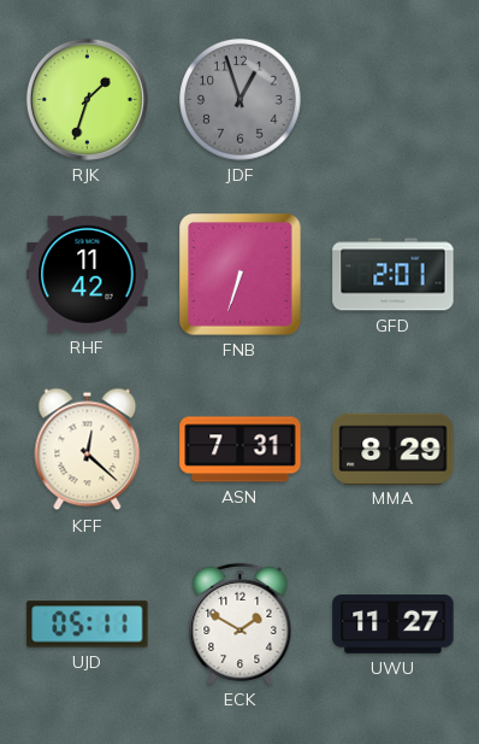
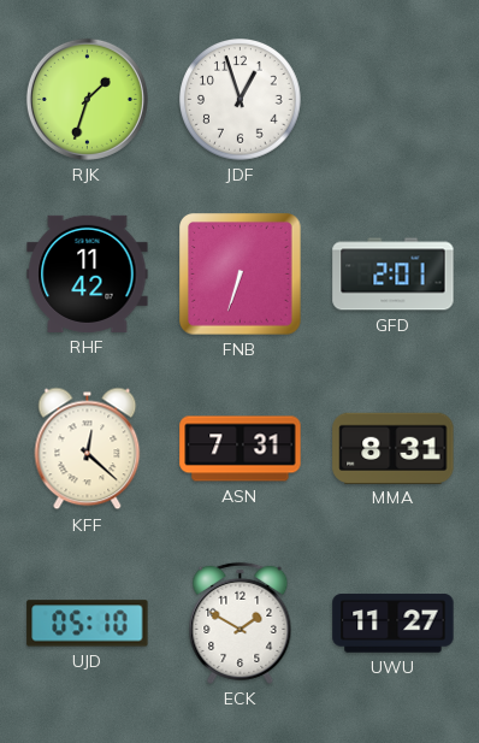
JDF dial: grey -> white
MMA: 8:29 -> 8:31
UJD: 05:11 -> 05:10
